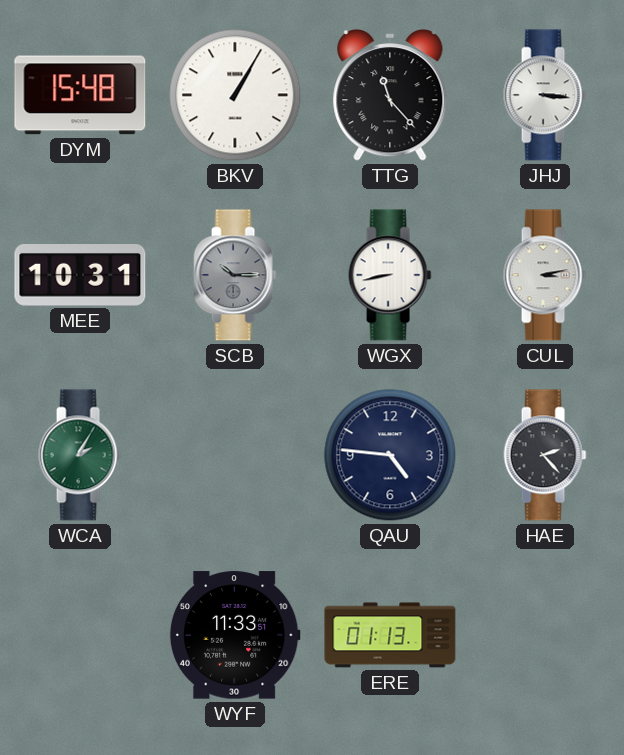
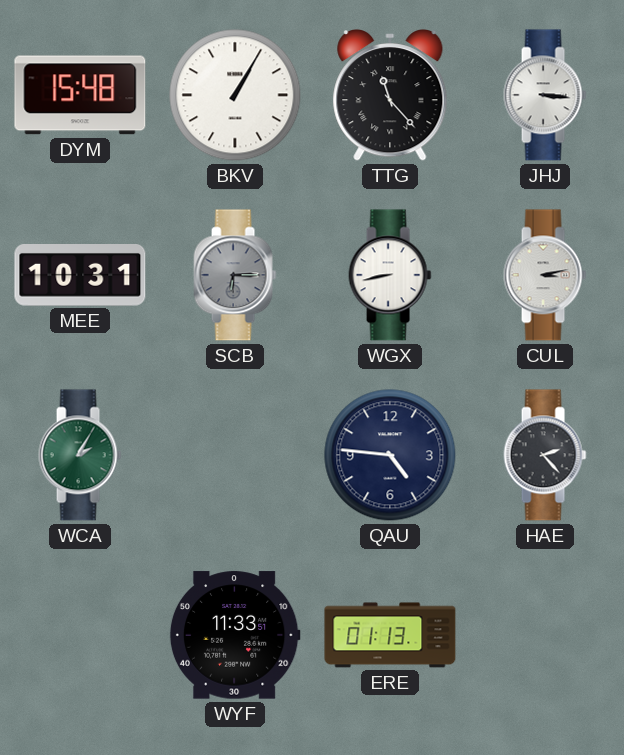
SCB: 10:15 -> 6:15
